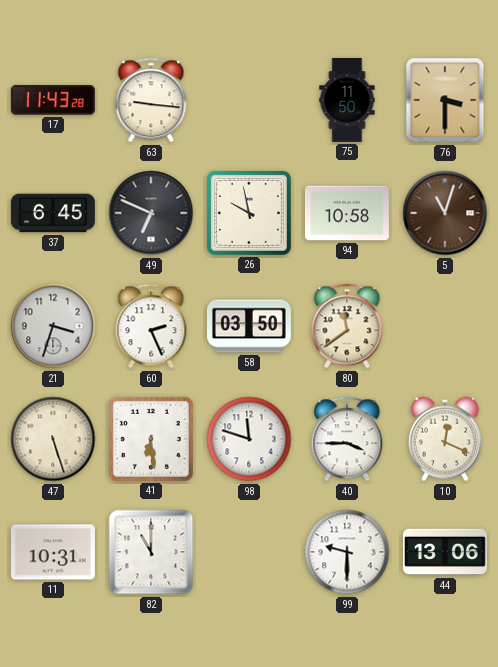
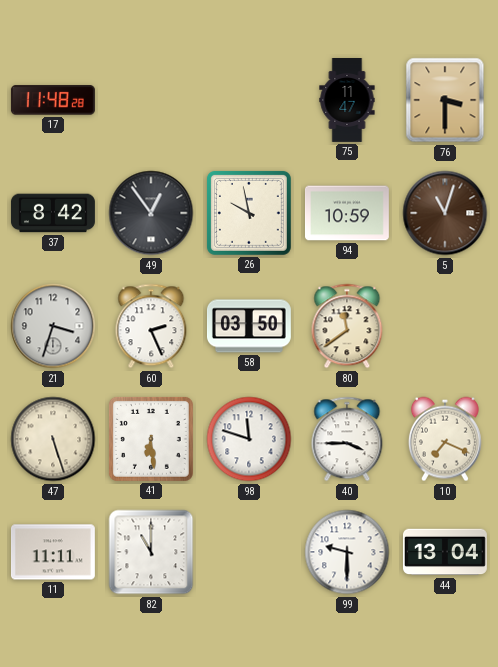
17: 11:43 -> 11:48
63: 9:16 -> none
75: 11:50 -> 11:47
37: 6:45 -> 8:42
49: 6:49 -> 12:54
94: 10:58 -> 10:59
10: 12:19 -> 7:19
11: 10:31 -> 11:11
44: 13:06 -> 13:04
